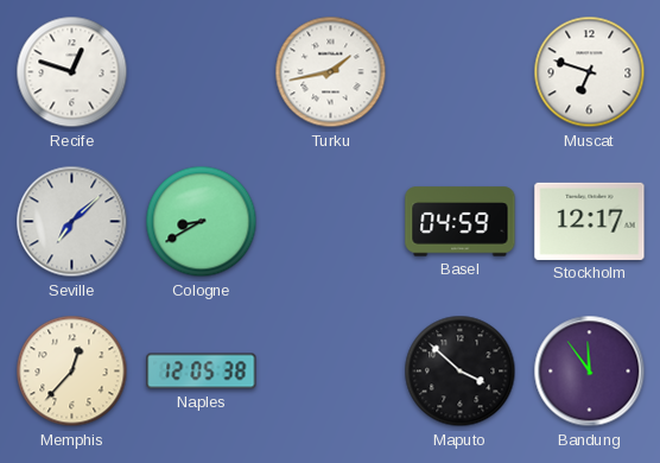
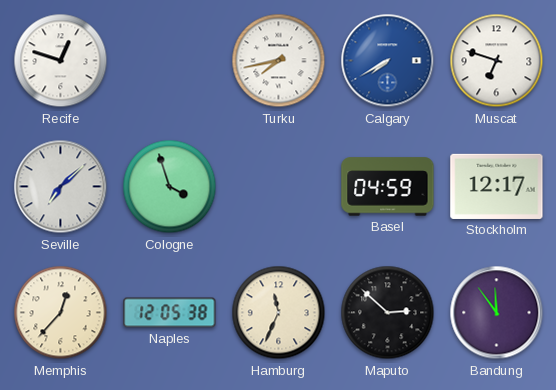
Turku: 1:43 -> 7:43
Calgary: none -> 7:40
Cologne: 8:40 -> 3:57
Hamburg: none -> 11:34
Maputo: 3:52 -> 2:52
